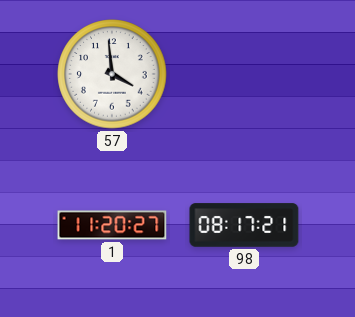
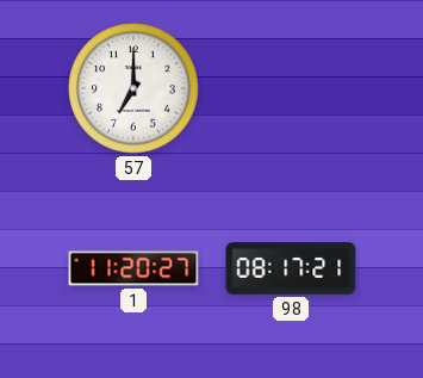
57: 3:59 -> 7:00
